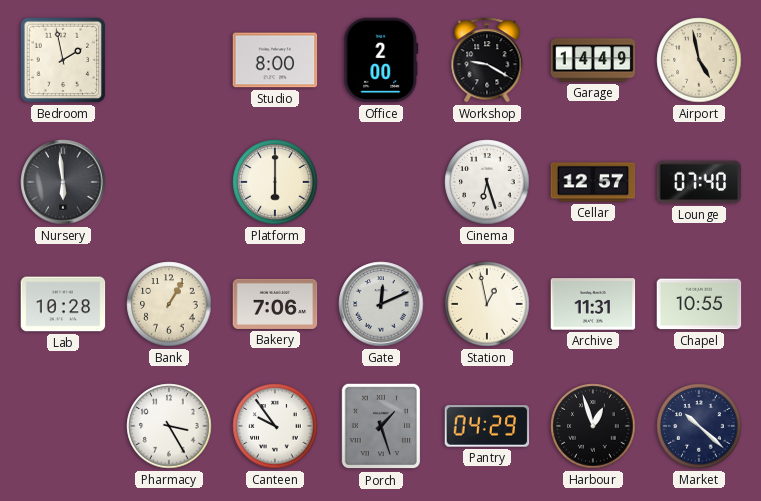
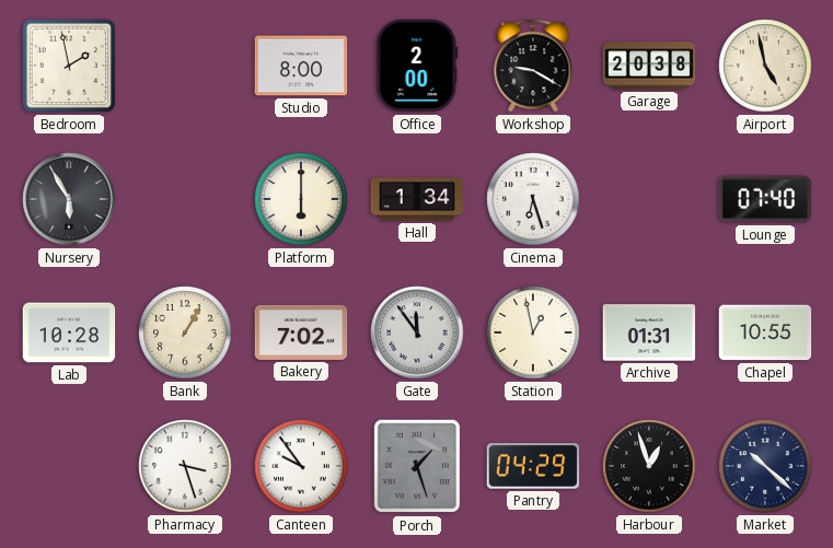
Garage: 14:49 -> 20:38
Nursery: 5:59 -> 5:55
Hall: none -> 1:34
Cellar: 12:57 -> none
Bakery: 7:06 -> 7:02
Gate: 12:11 -> 11:54
Archive: 11:31 -> 01:31
Pharmacy: 3:25 -> 3:27
